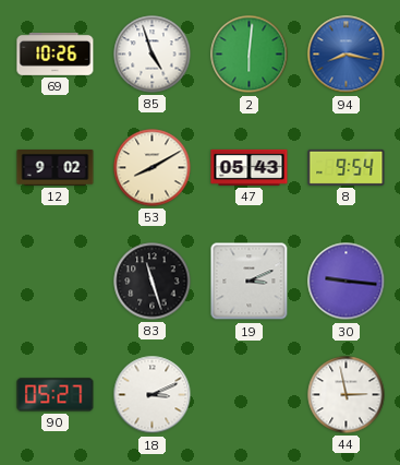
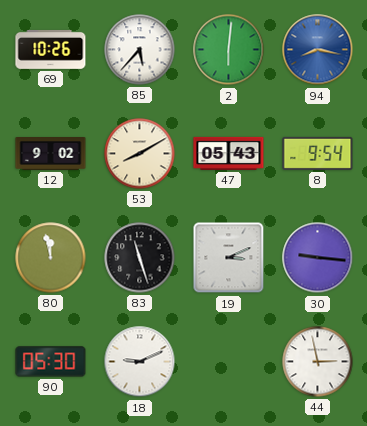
85: 4:57 -> 5:37
80: none -> 11:58
90: 05:27 -> 05:30
18: 3:11 -> 9:11
